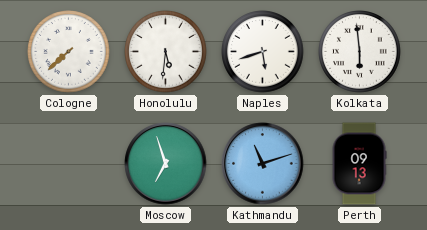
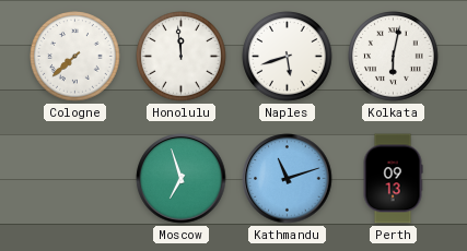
Honolulu: 5:31 -> 11:59
Kolkata: 5:59 -> 6:02
